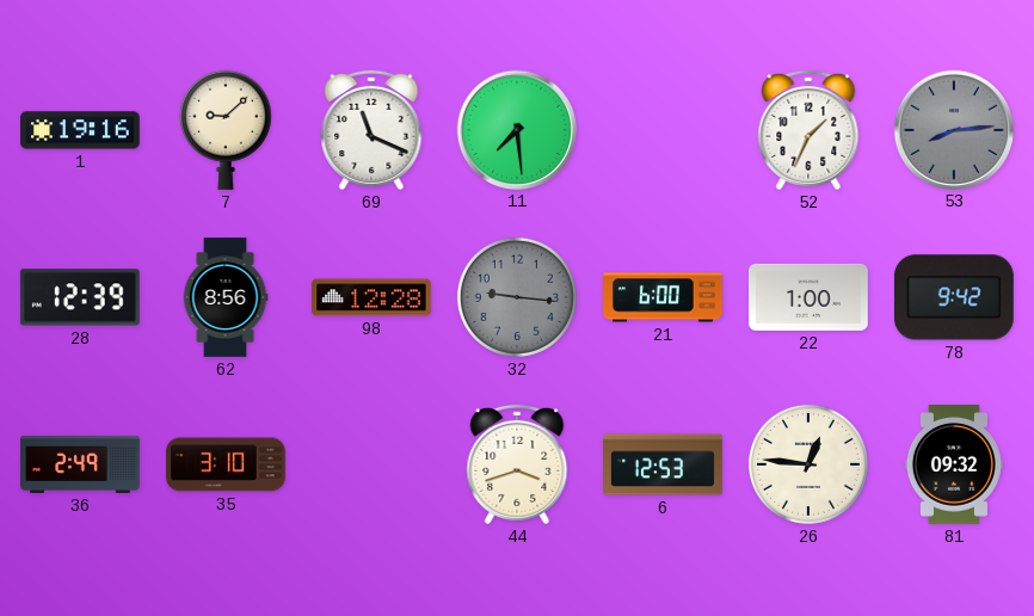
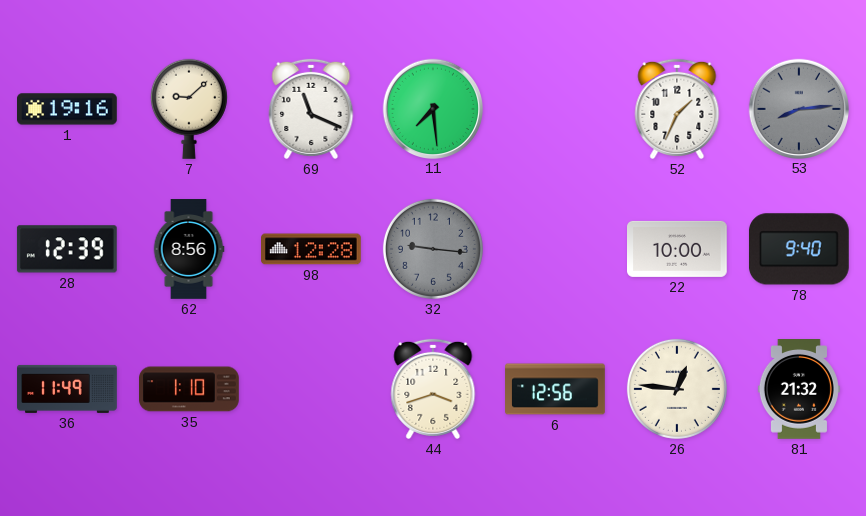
21: 6:00 -> none
22: 1:00 -> 10:00
78: 9:42 -> 9:40
36: 2:49 -> 11:49
35: 3:10 -> 1:10
6: 12:53 -> 12:56
81: 09:32 -> 21:32
